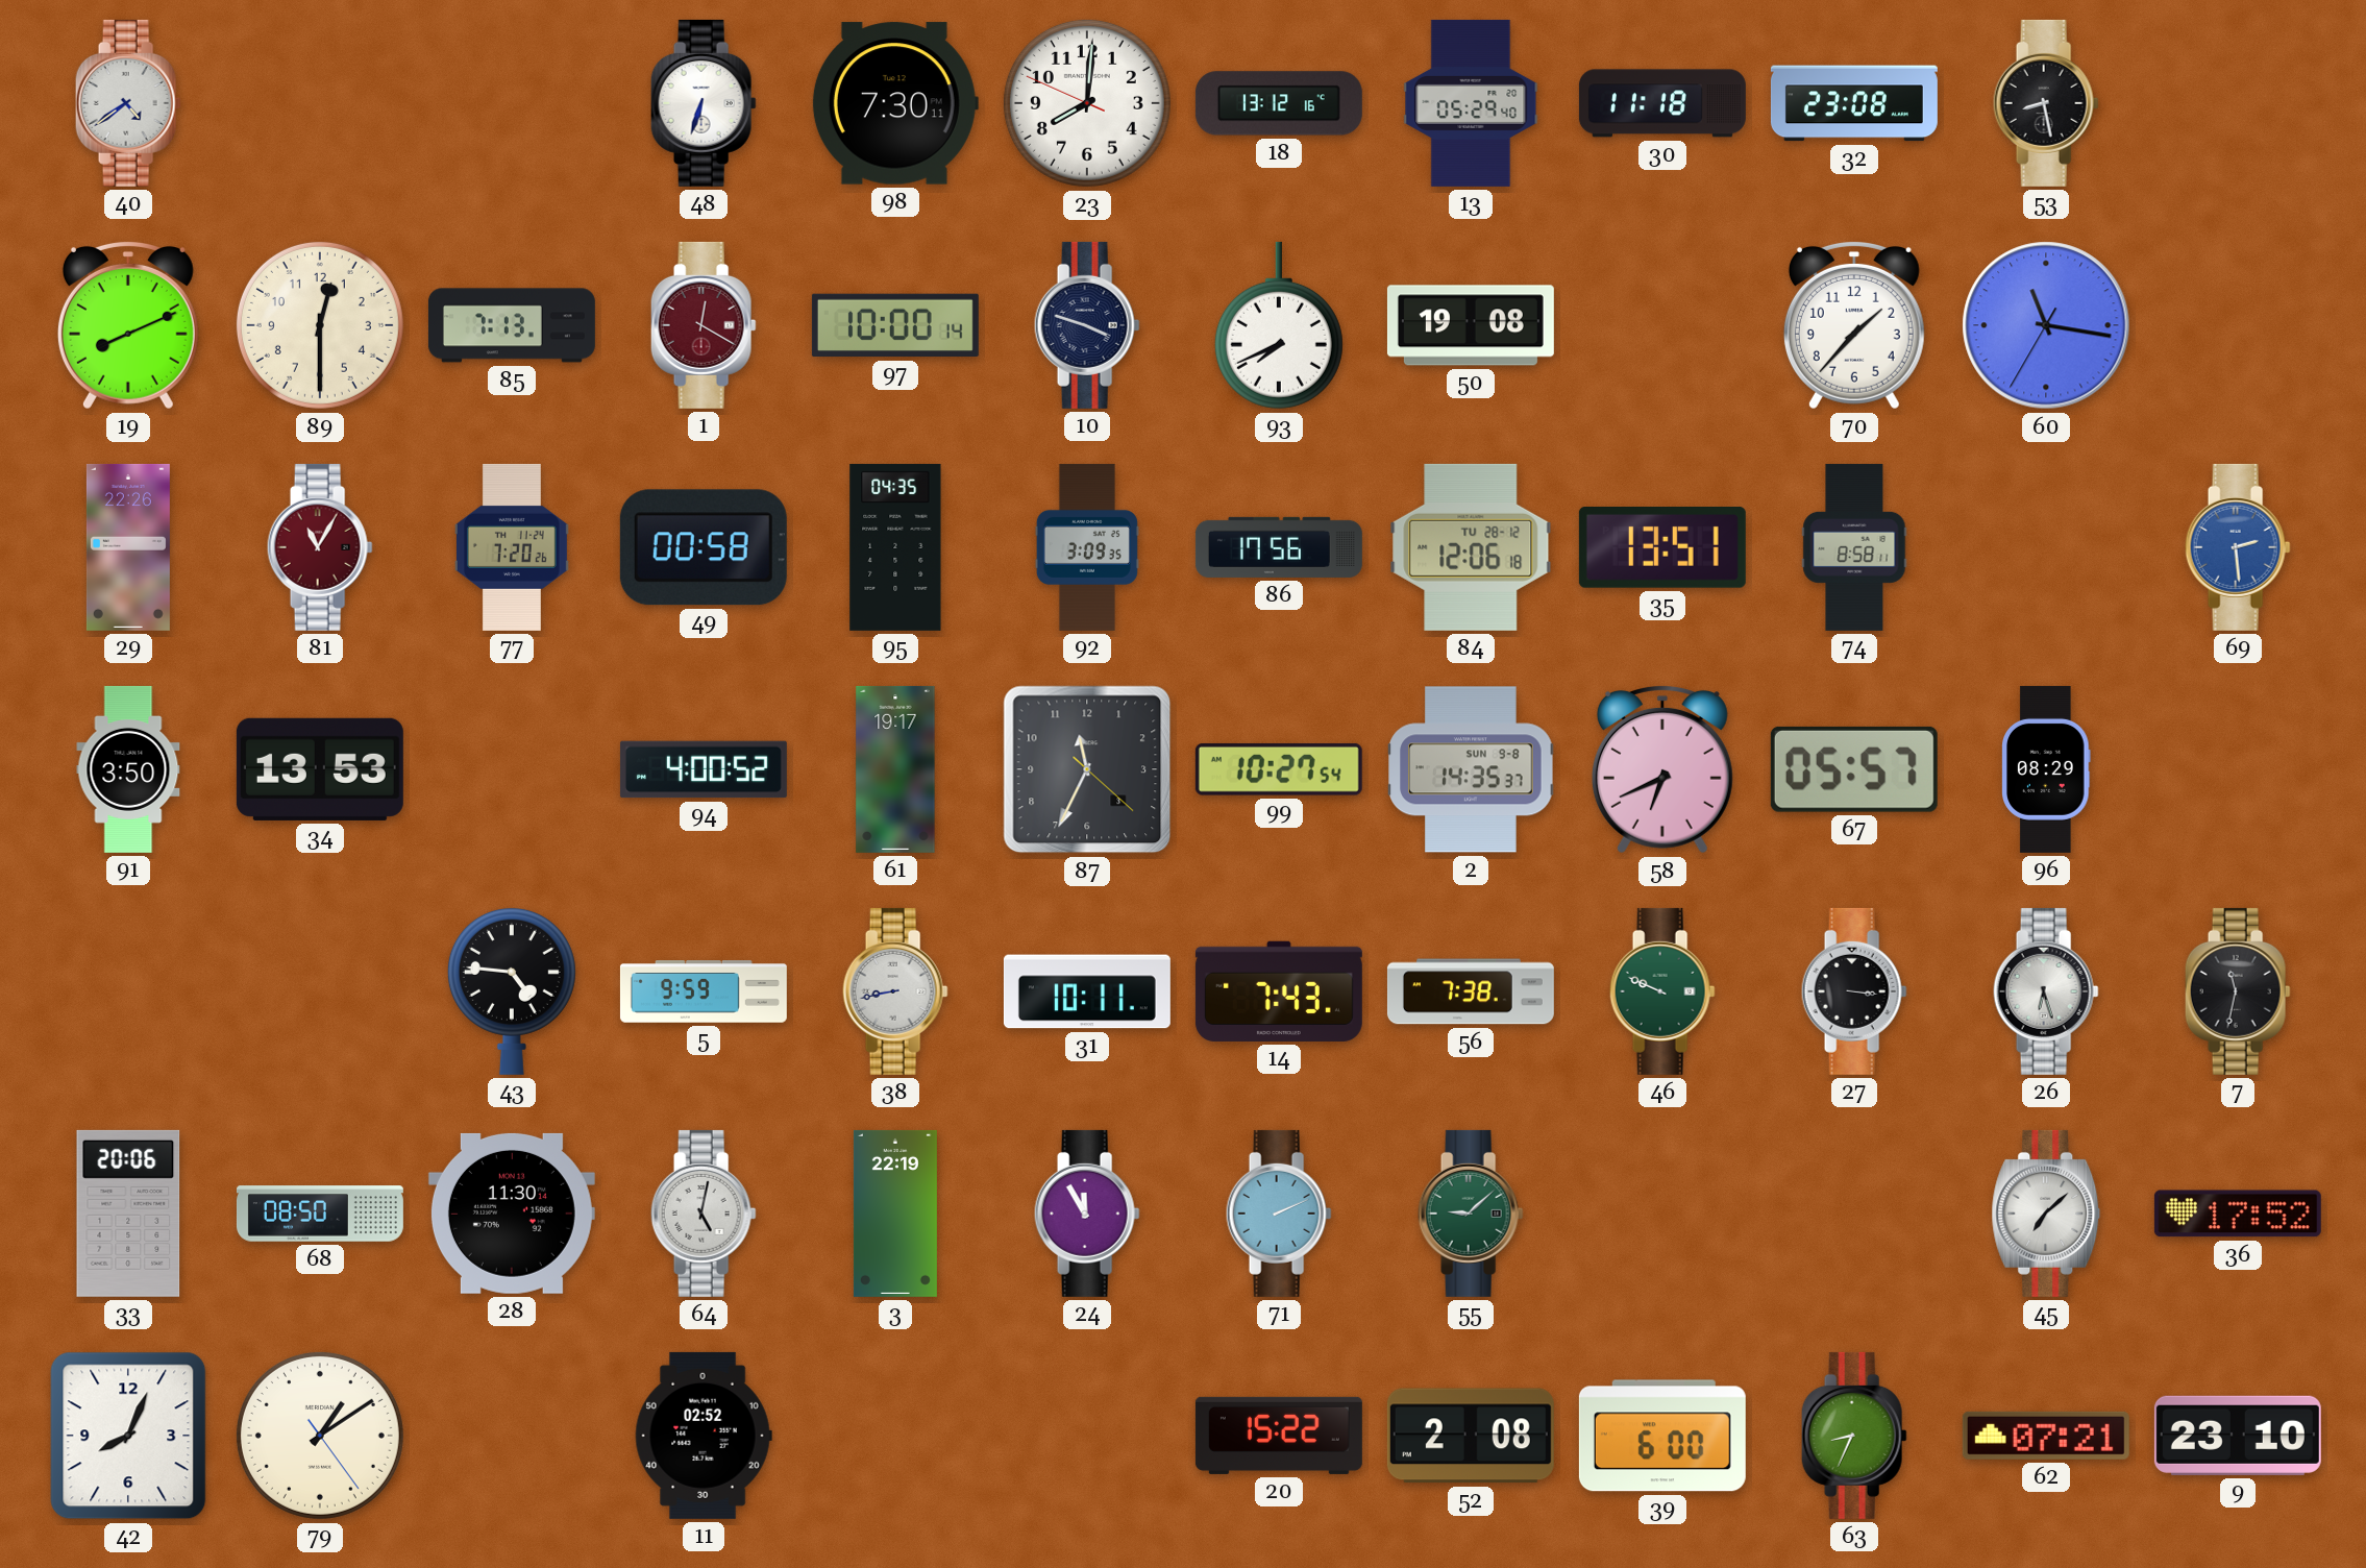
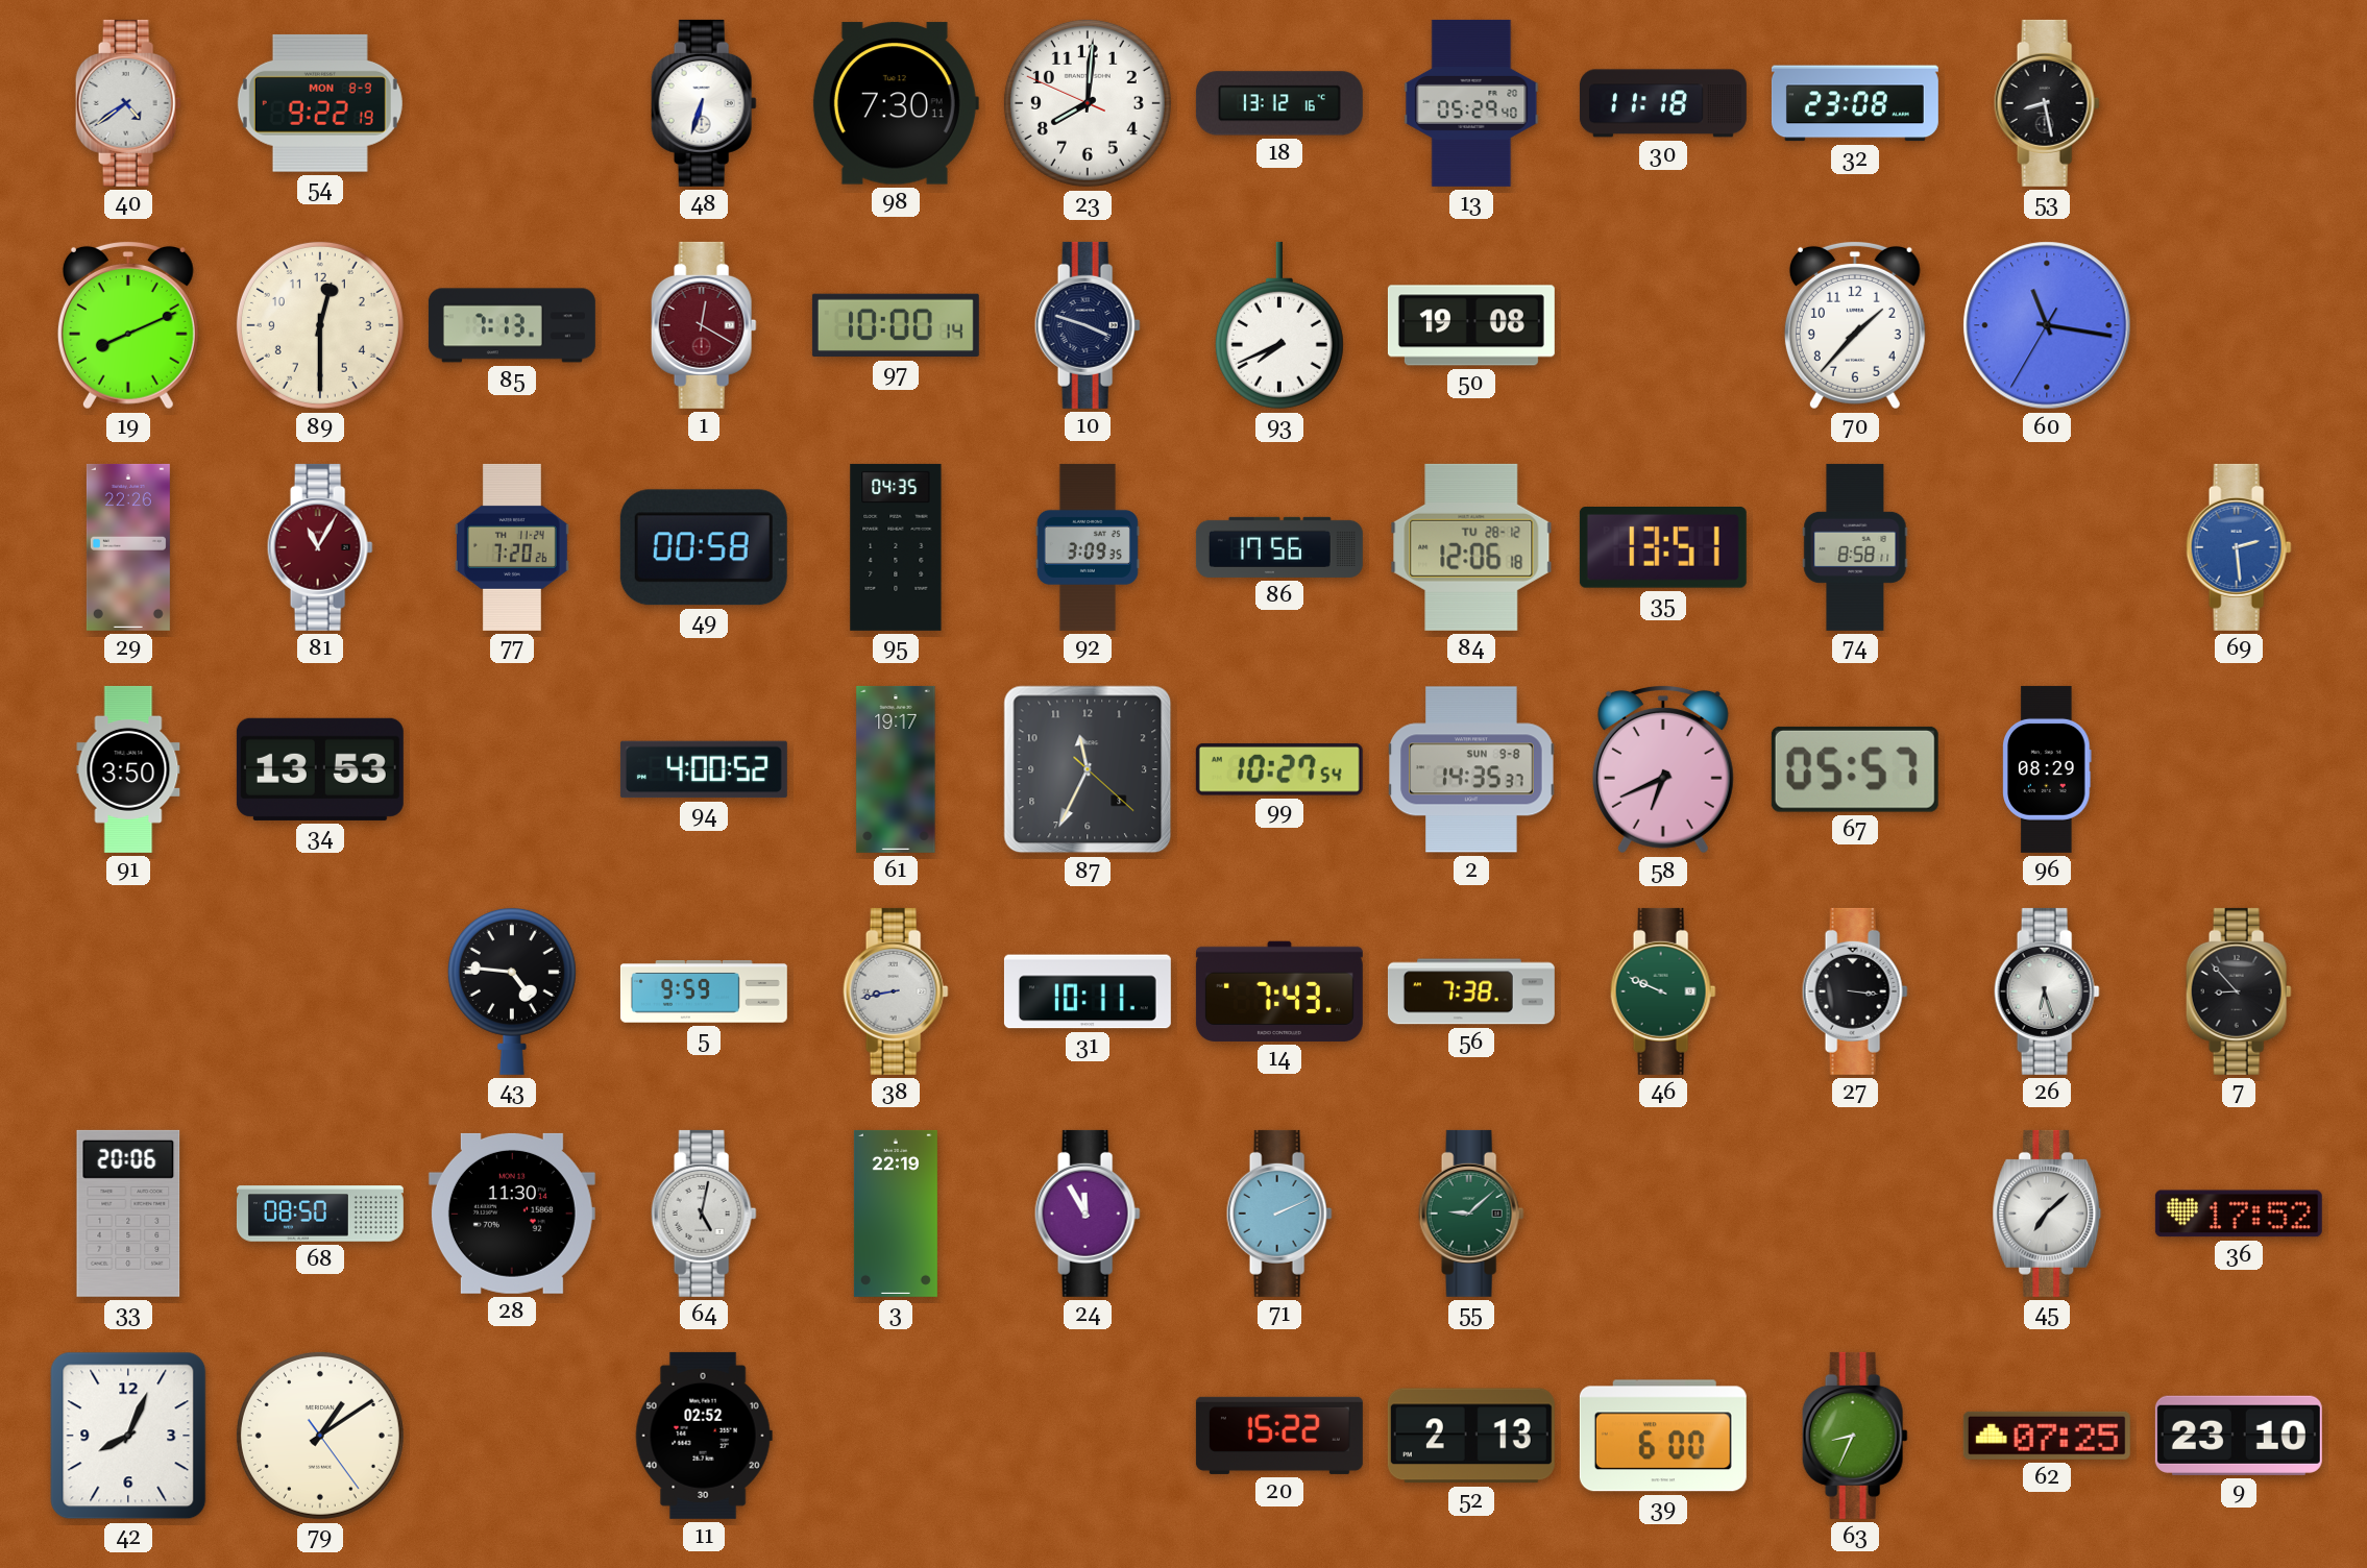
54: none -> 9:22
7: 11:32 -> 8:53
52: 2:08 -> 2:13
62: 07:21 -> 07:25
